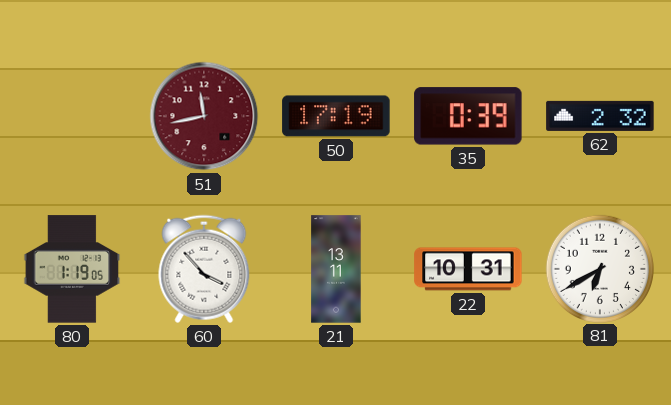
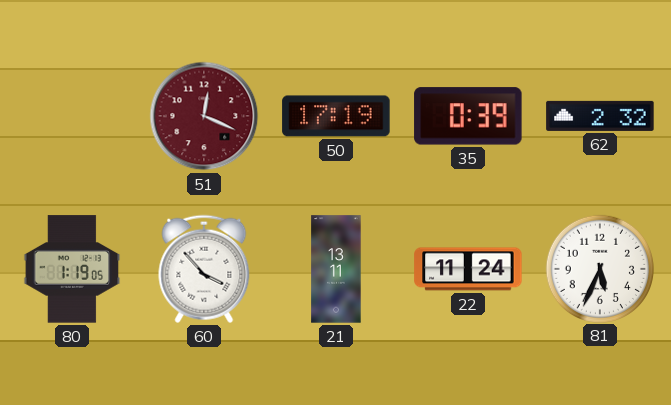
51: 11:43 -> 12:19
22: 10:31 -> 11:24
81: 6:40 -> 5:34
